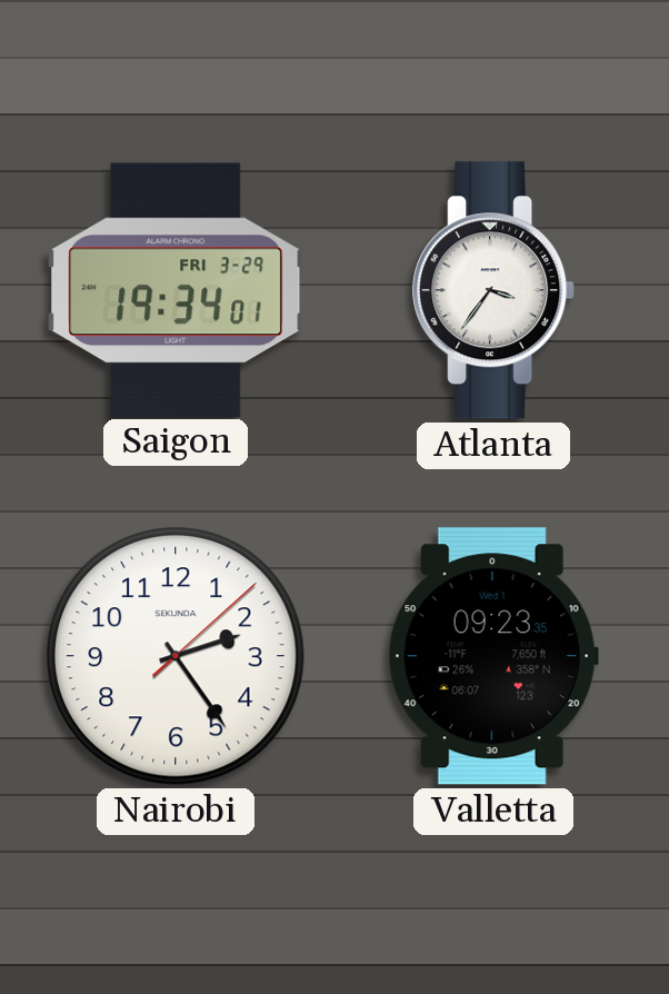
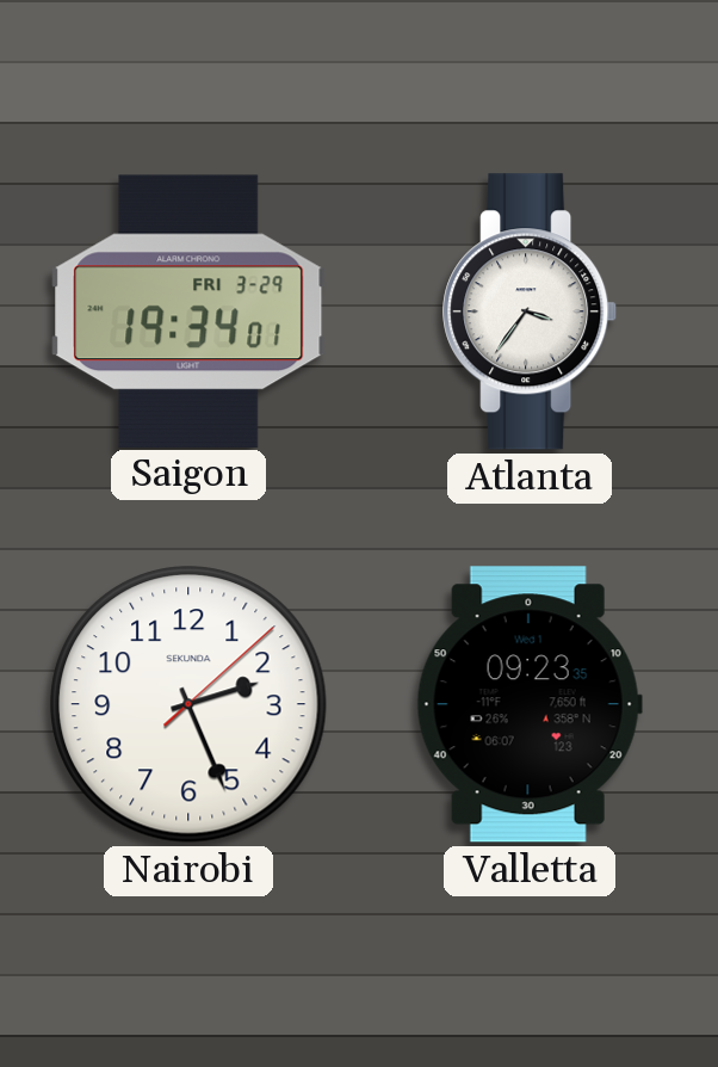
Nairobi: 2:24 -> 2:26
